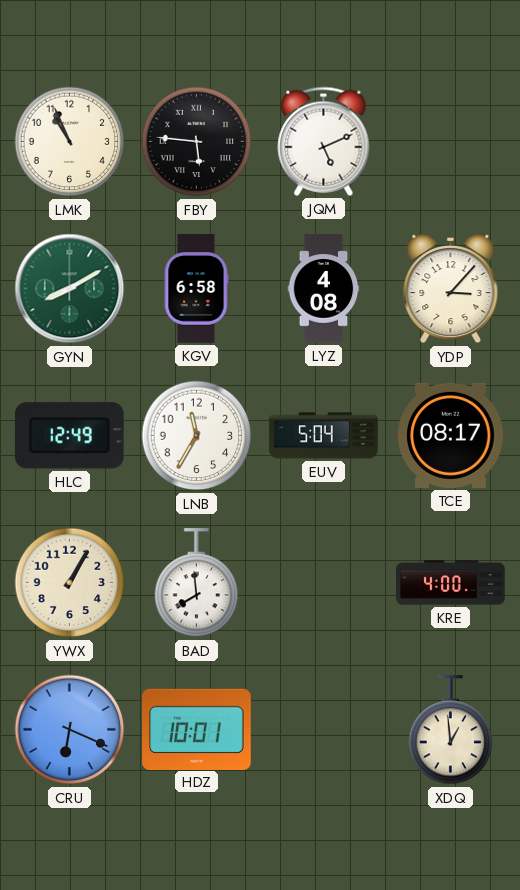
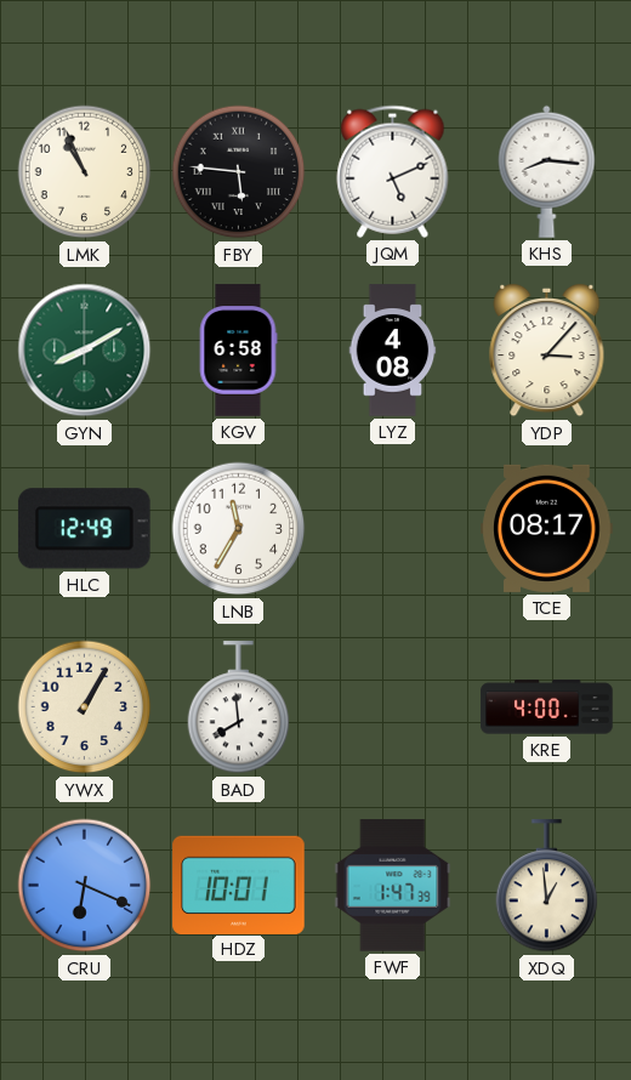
KHS: none -> 8:16
EUV: 5:04 -> none
FWF: none -> 1:47
